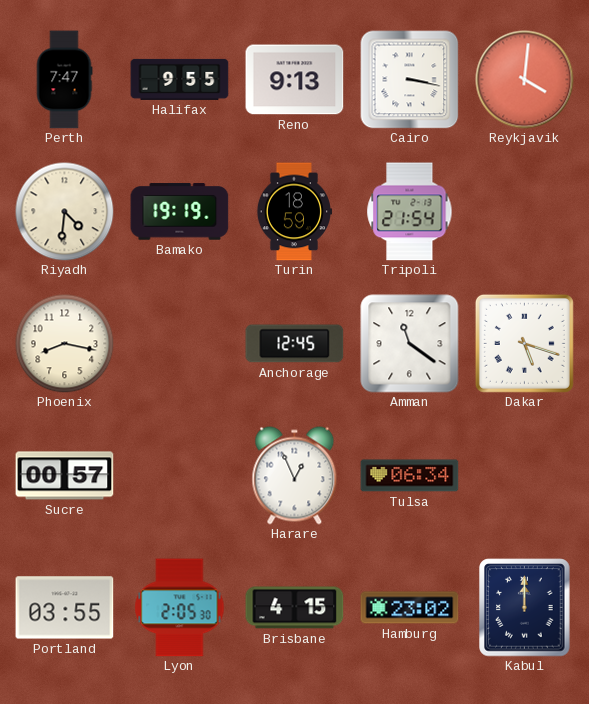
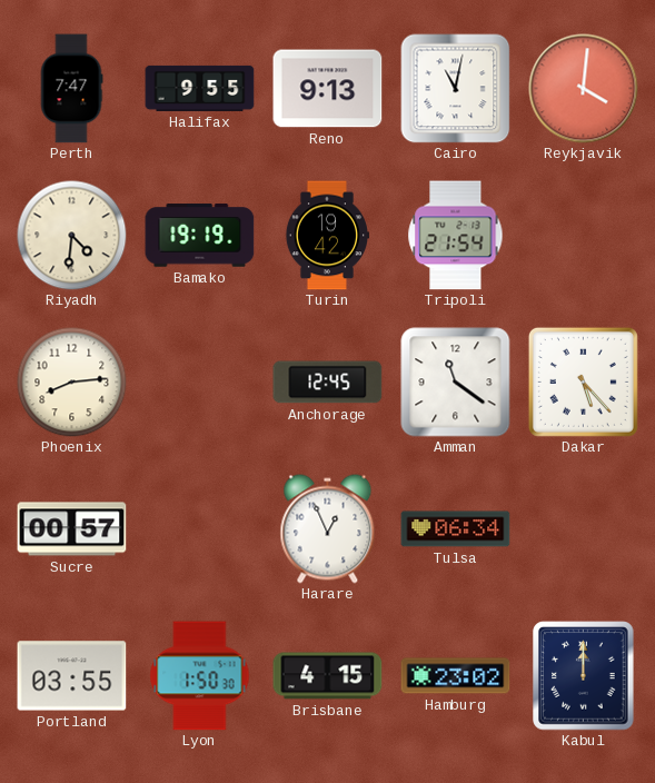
Cairo: 3:17 -> 11:02
Turin: 18:59 -> 19:42
Phoenix: 8:17 -> 8:14
Dakar: 5:18 -> 5:23
Lyon: 2:05 -> 1:50
